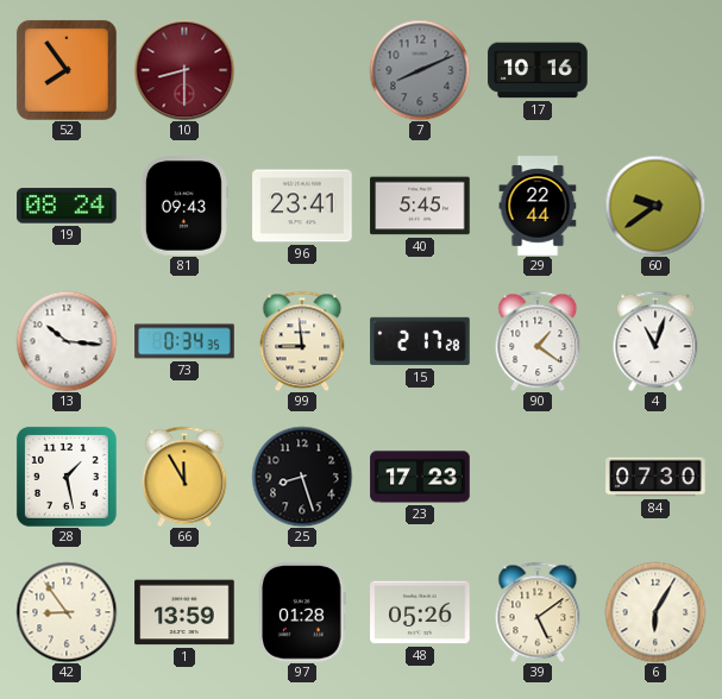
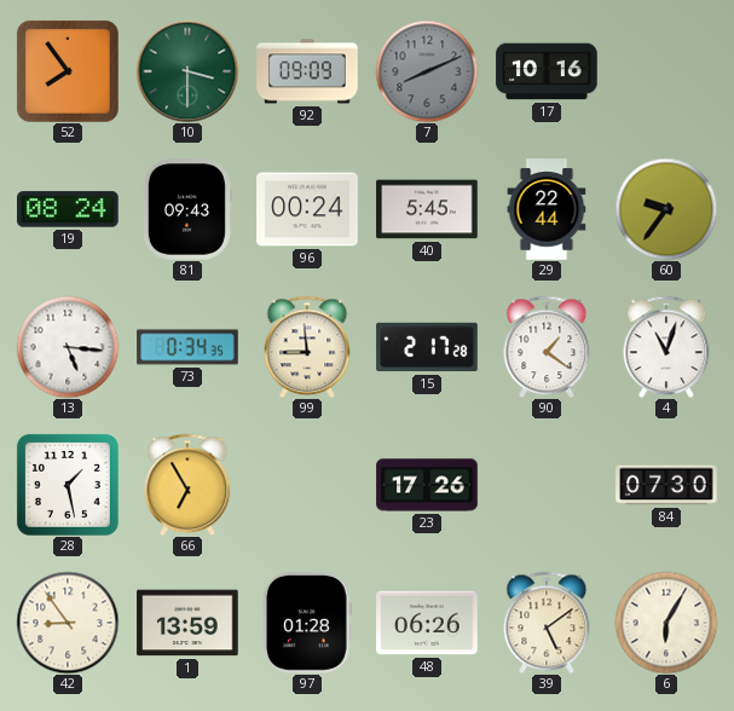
10: 8:30 -> 3:30
10 dial: burgundy -> green
92: none -> 09:09
96: 23:41 -> 00:24
60: 9:39 -> 9:36
13: 10:16 -> 5:16
66: 11:55 -> 6:55
25: 8:27 -> none
23: 17:23 -> 17:26
48: 05:26 -> 06:26
